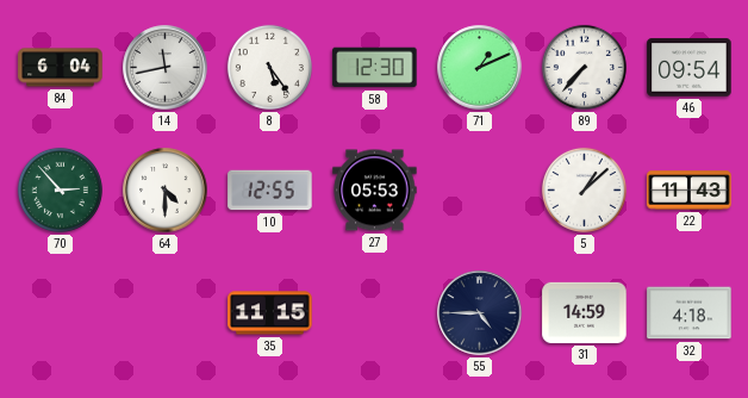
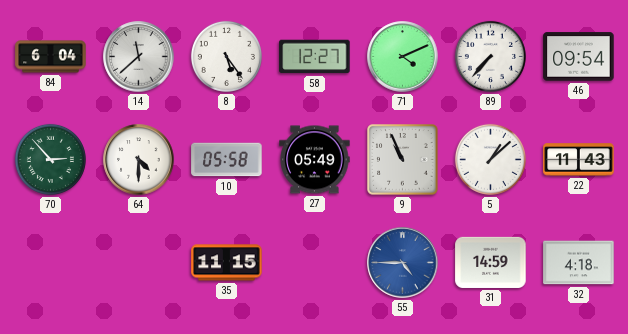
14: 11:43 -> 11:38
58: 12:30 -> 12:27
71: 1:11 -> 4:11
10: 12:55 -> 05:58
27: 05:53 -> 05:49
9: none -> 10:56
55 dial: navy -> blue
